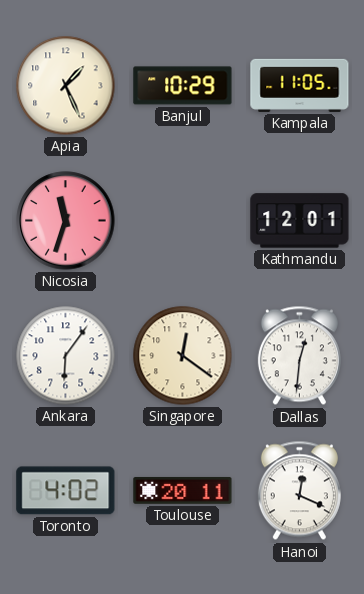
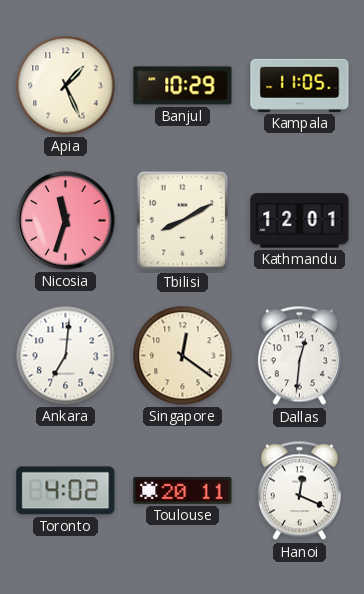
Tbilisi: none -> 8:10
Ankara: 6:06 -> 7:01
